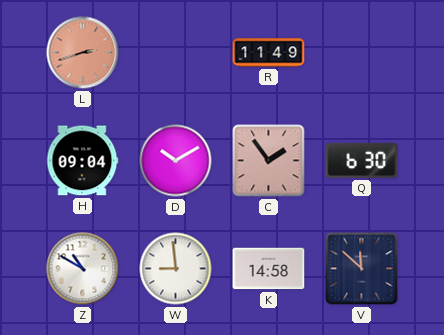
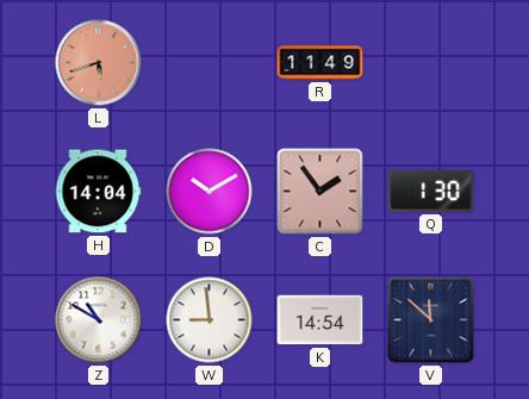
L: 2:42 -> 5:42
H: 09:04 -> 14:04
Q: 6:30 -> 1:30
K: 14:58 -> 14:54
